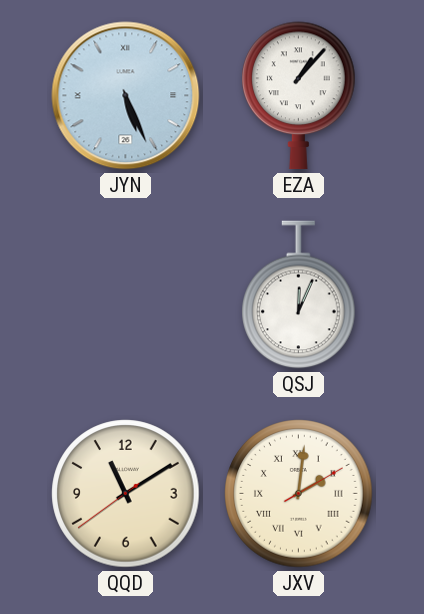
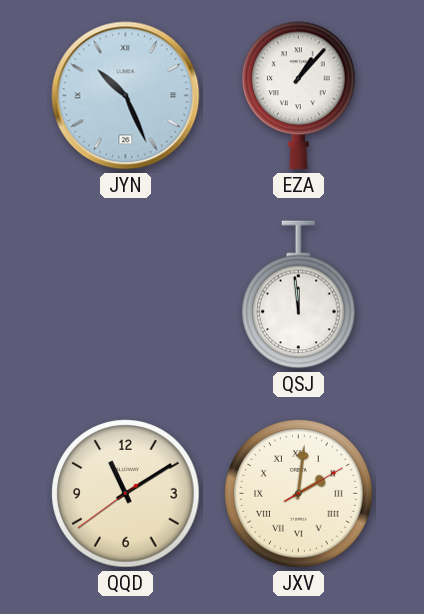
JYN: 5:26 -> 10:26
QSJ: 12:04 -> 11:59
